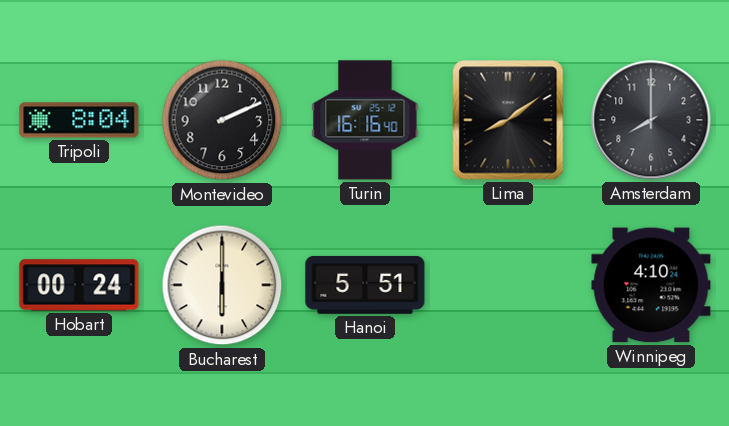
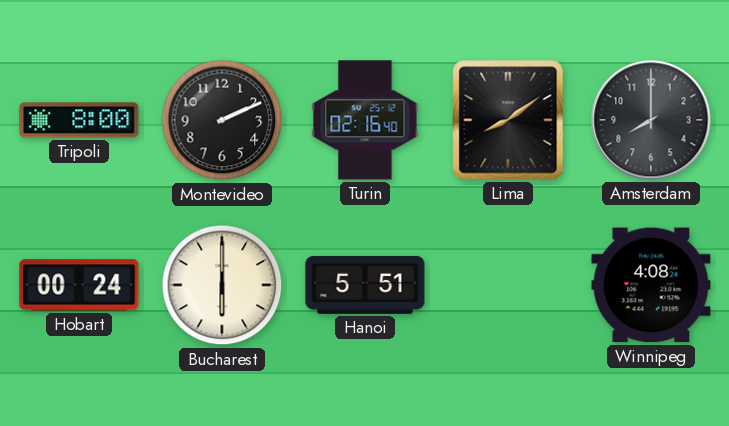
Tripoli: 8:04 -> 8:00
Turin: 16:16 -> 02:16
Winnipeg: 4:10 -> 4:08
